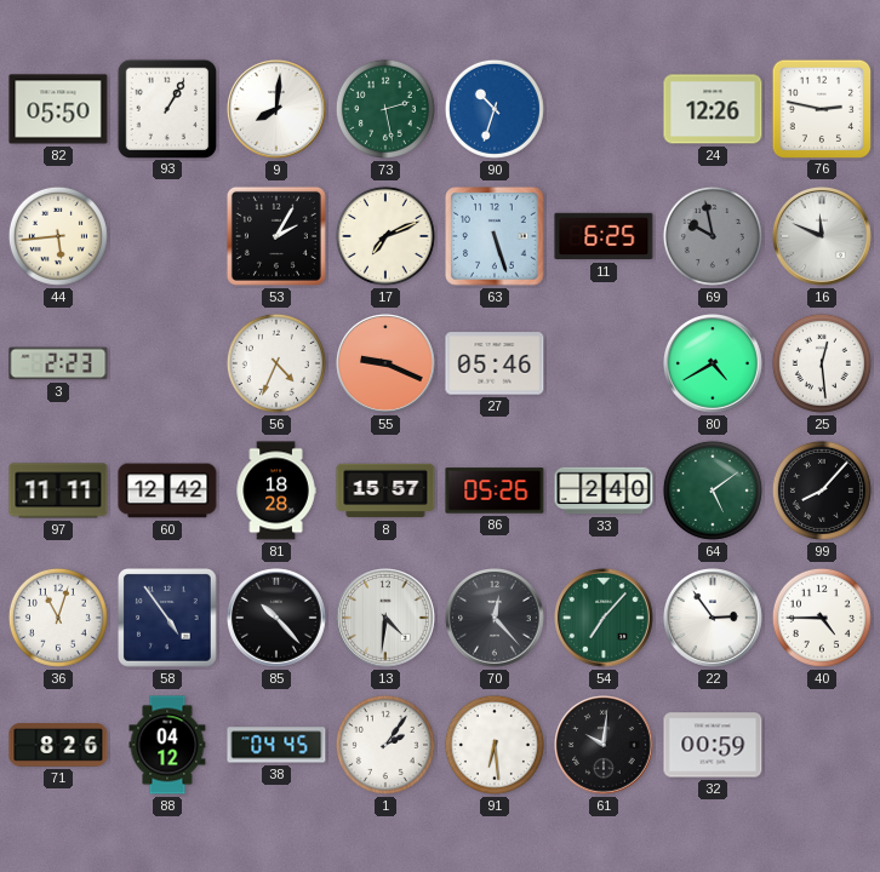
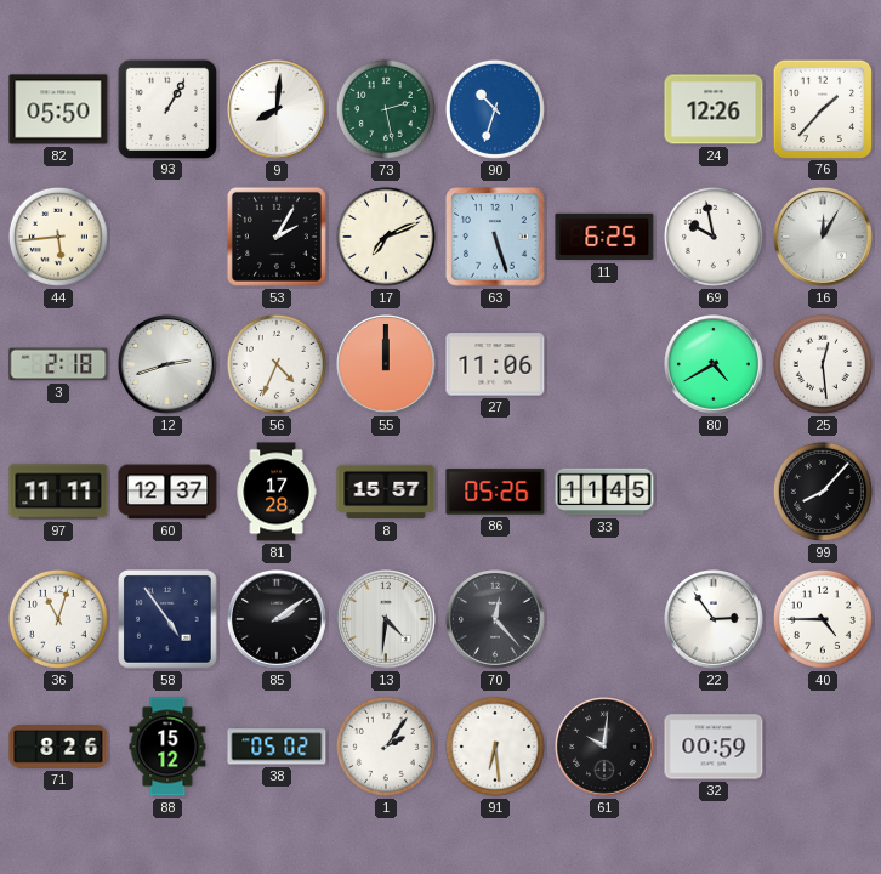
76: 2:47 -> 1:37
69 dial: grey -> white
16: 11:49 -> 12:05
3: 2:23 -> 2:18
12: none -> 2:42
55: 9:19 -> 12:00
27: 05:46 -> 11:06
60: 12:42 -> 12:37
81: 18:28 -> 17:28
33: 2:40 -> 11:45
64: 5:09 -> none
85: 10:23 -> 2:09
54: 7:07 -> none
88: 04:12 -> 15:12
38: 04:45 -> 05:02
